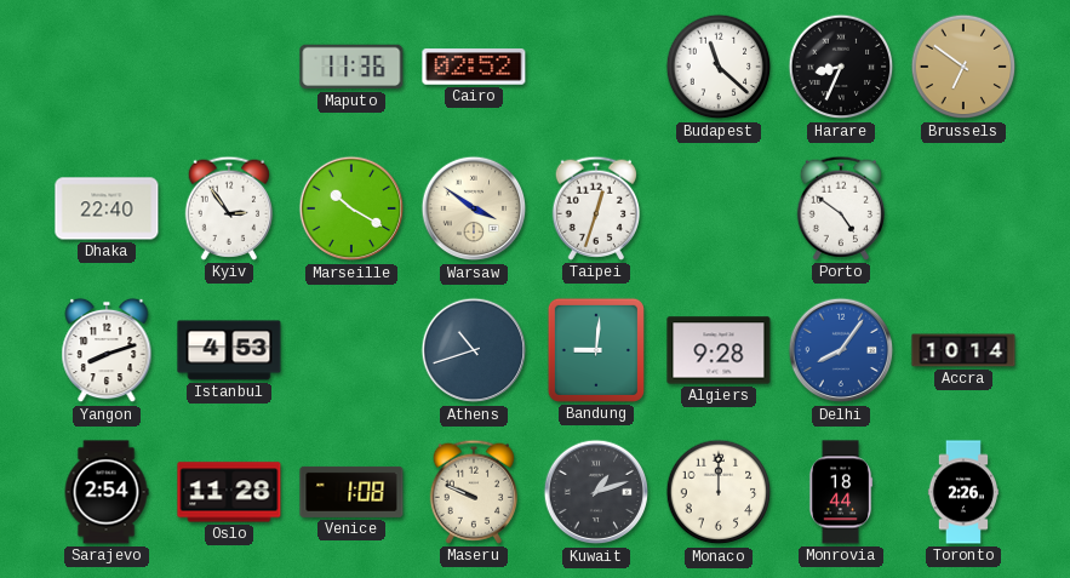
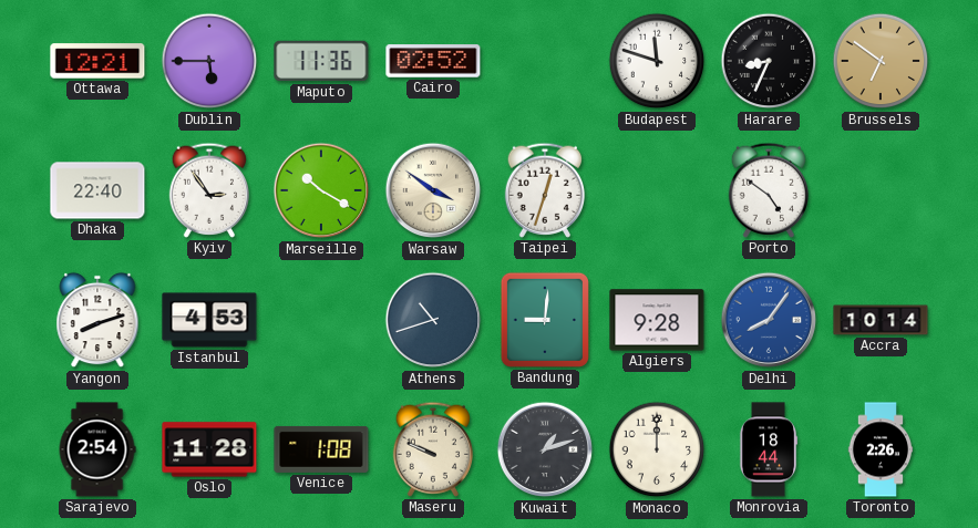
Ottawa: none -> 12:21
Dublin: none -> 5:45
Budapest: 11:22 -> 11:48
